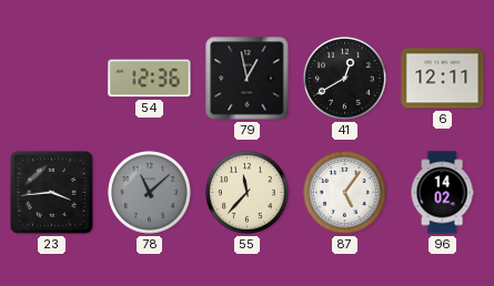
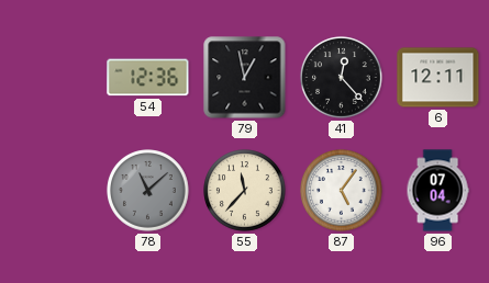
41: 12:40 -> 12:23
23: 3:44 -> none
96: 14:02 -> 07:04
